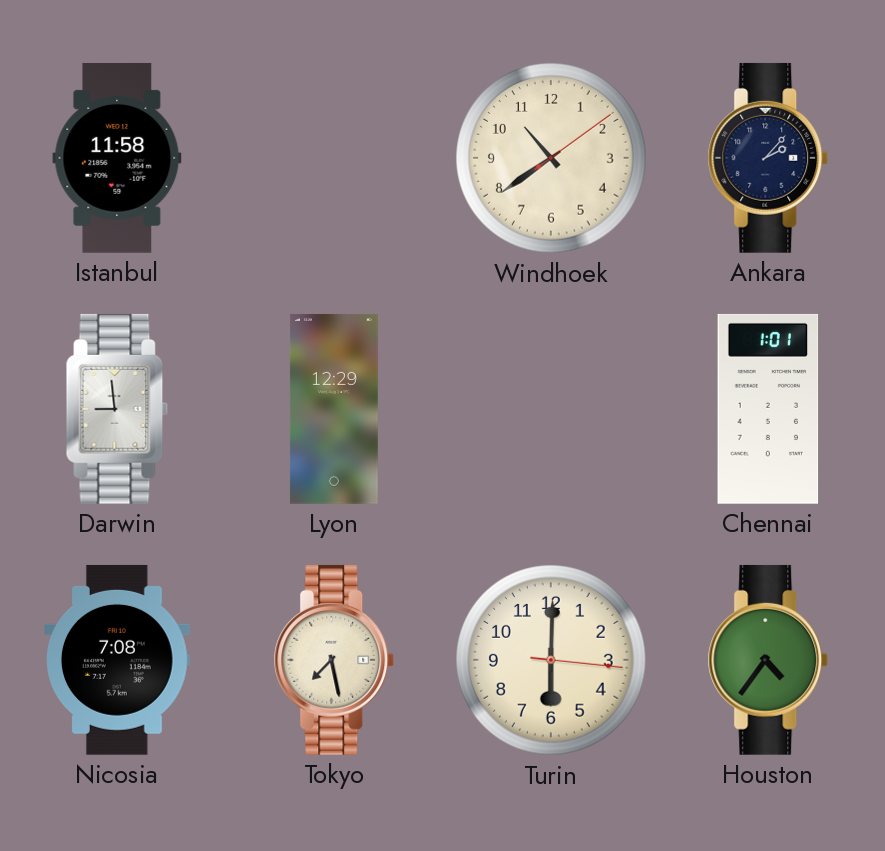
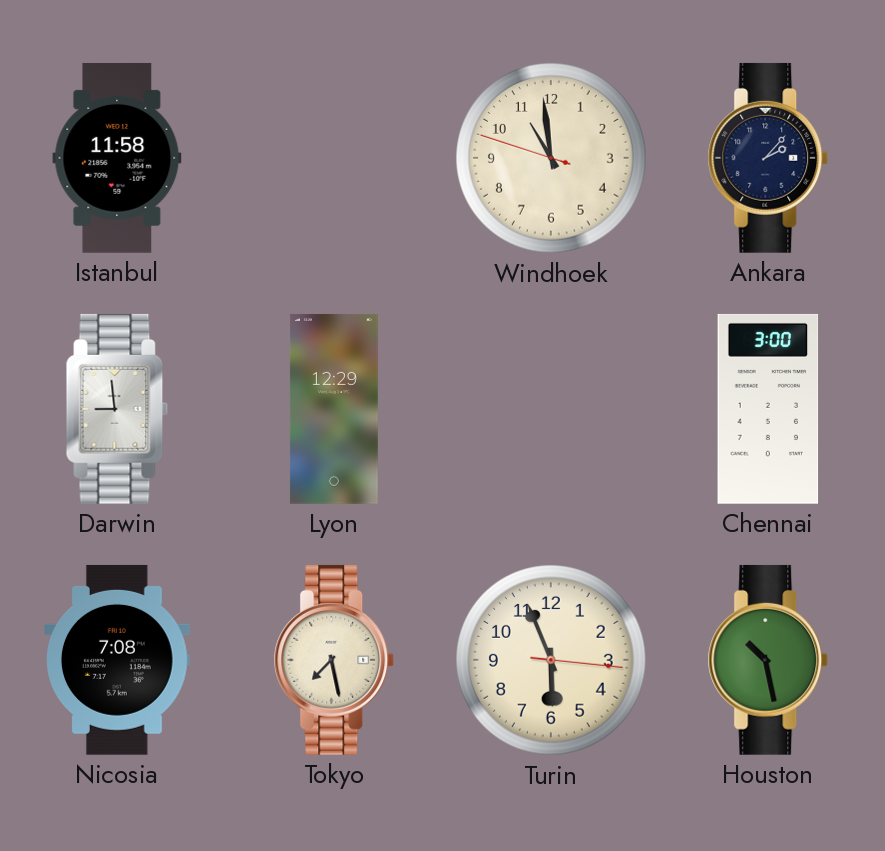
Windhoek: 10:39 -> 10:58
Chennai: 1:01 -> 3:00
Turin: 6:00 -> 5:56
Houston: 4:36 -> 10:28
